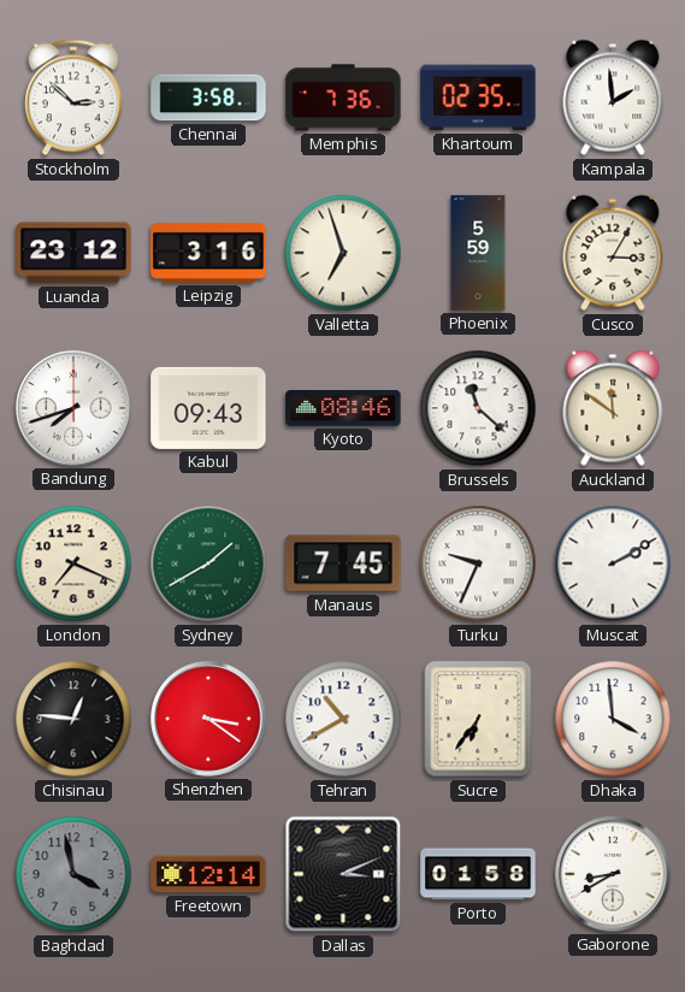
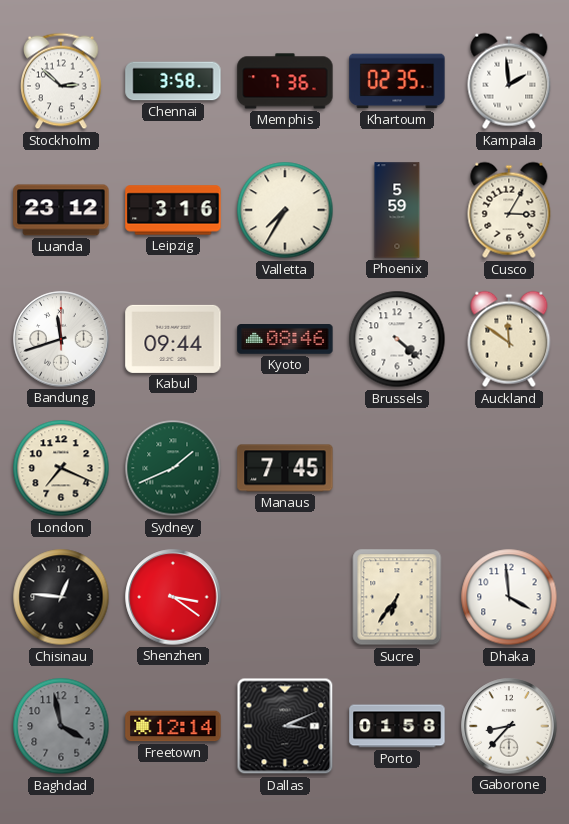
Valletta: 6:57 -> 7:35
Bandung: 7:42 -> 11:42
Kabul: 09:43 -> 09:44
Brussels: 11:22 -> 4:22
Sydney: 1:40 -> 1:41
Turku: 9:34 -> none
Muscat: 2:10 -> none
Tehran: 10:40 -> none
Gaborone: 8:40 -> 8:37
